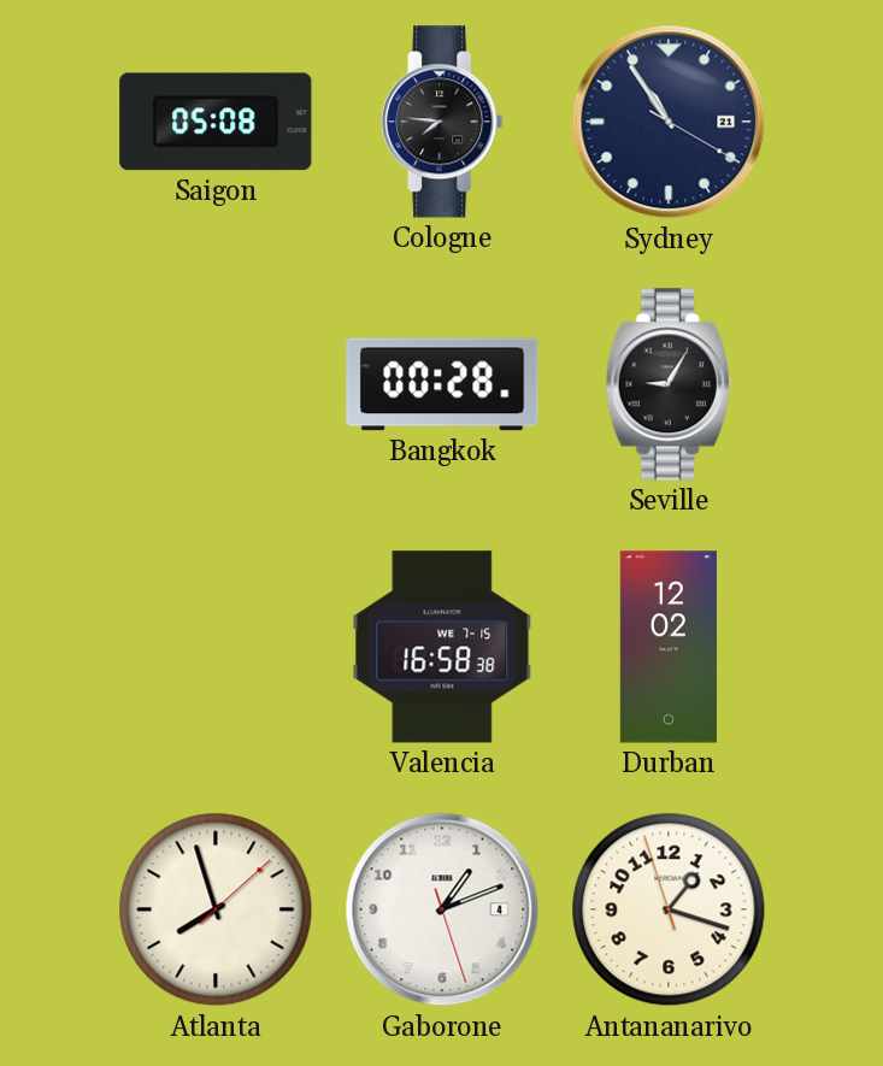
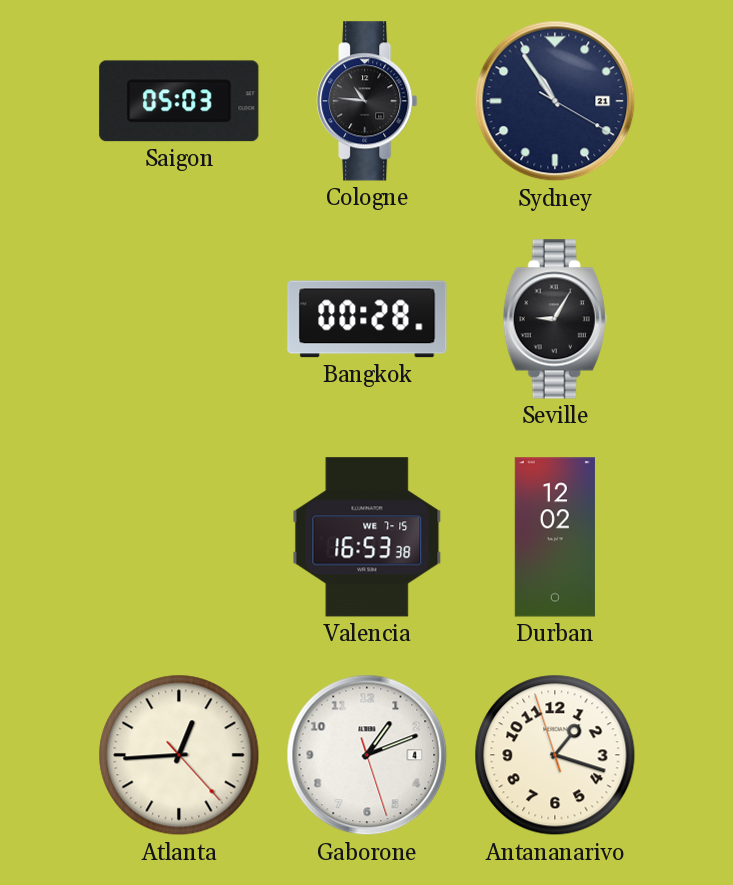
Saigon: 05:08 -> 05:03
Cologne: 7:46 -> 10:46
Valencia: 16:58 -> 16:53
Atlanta: 7:57 -> 12:44
